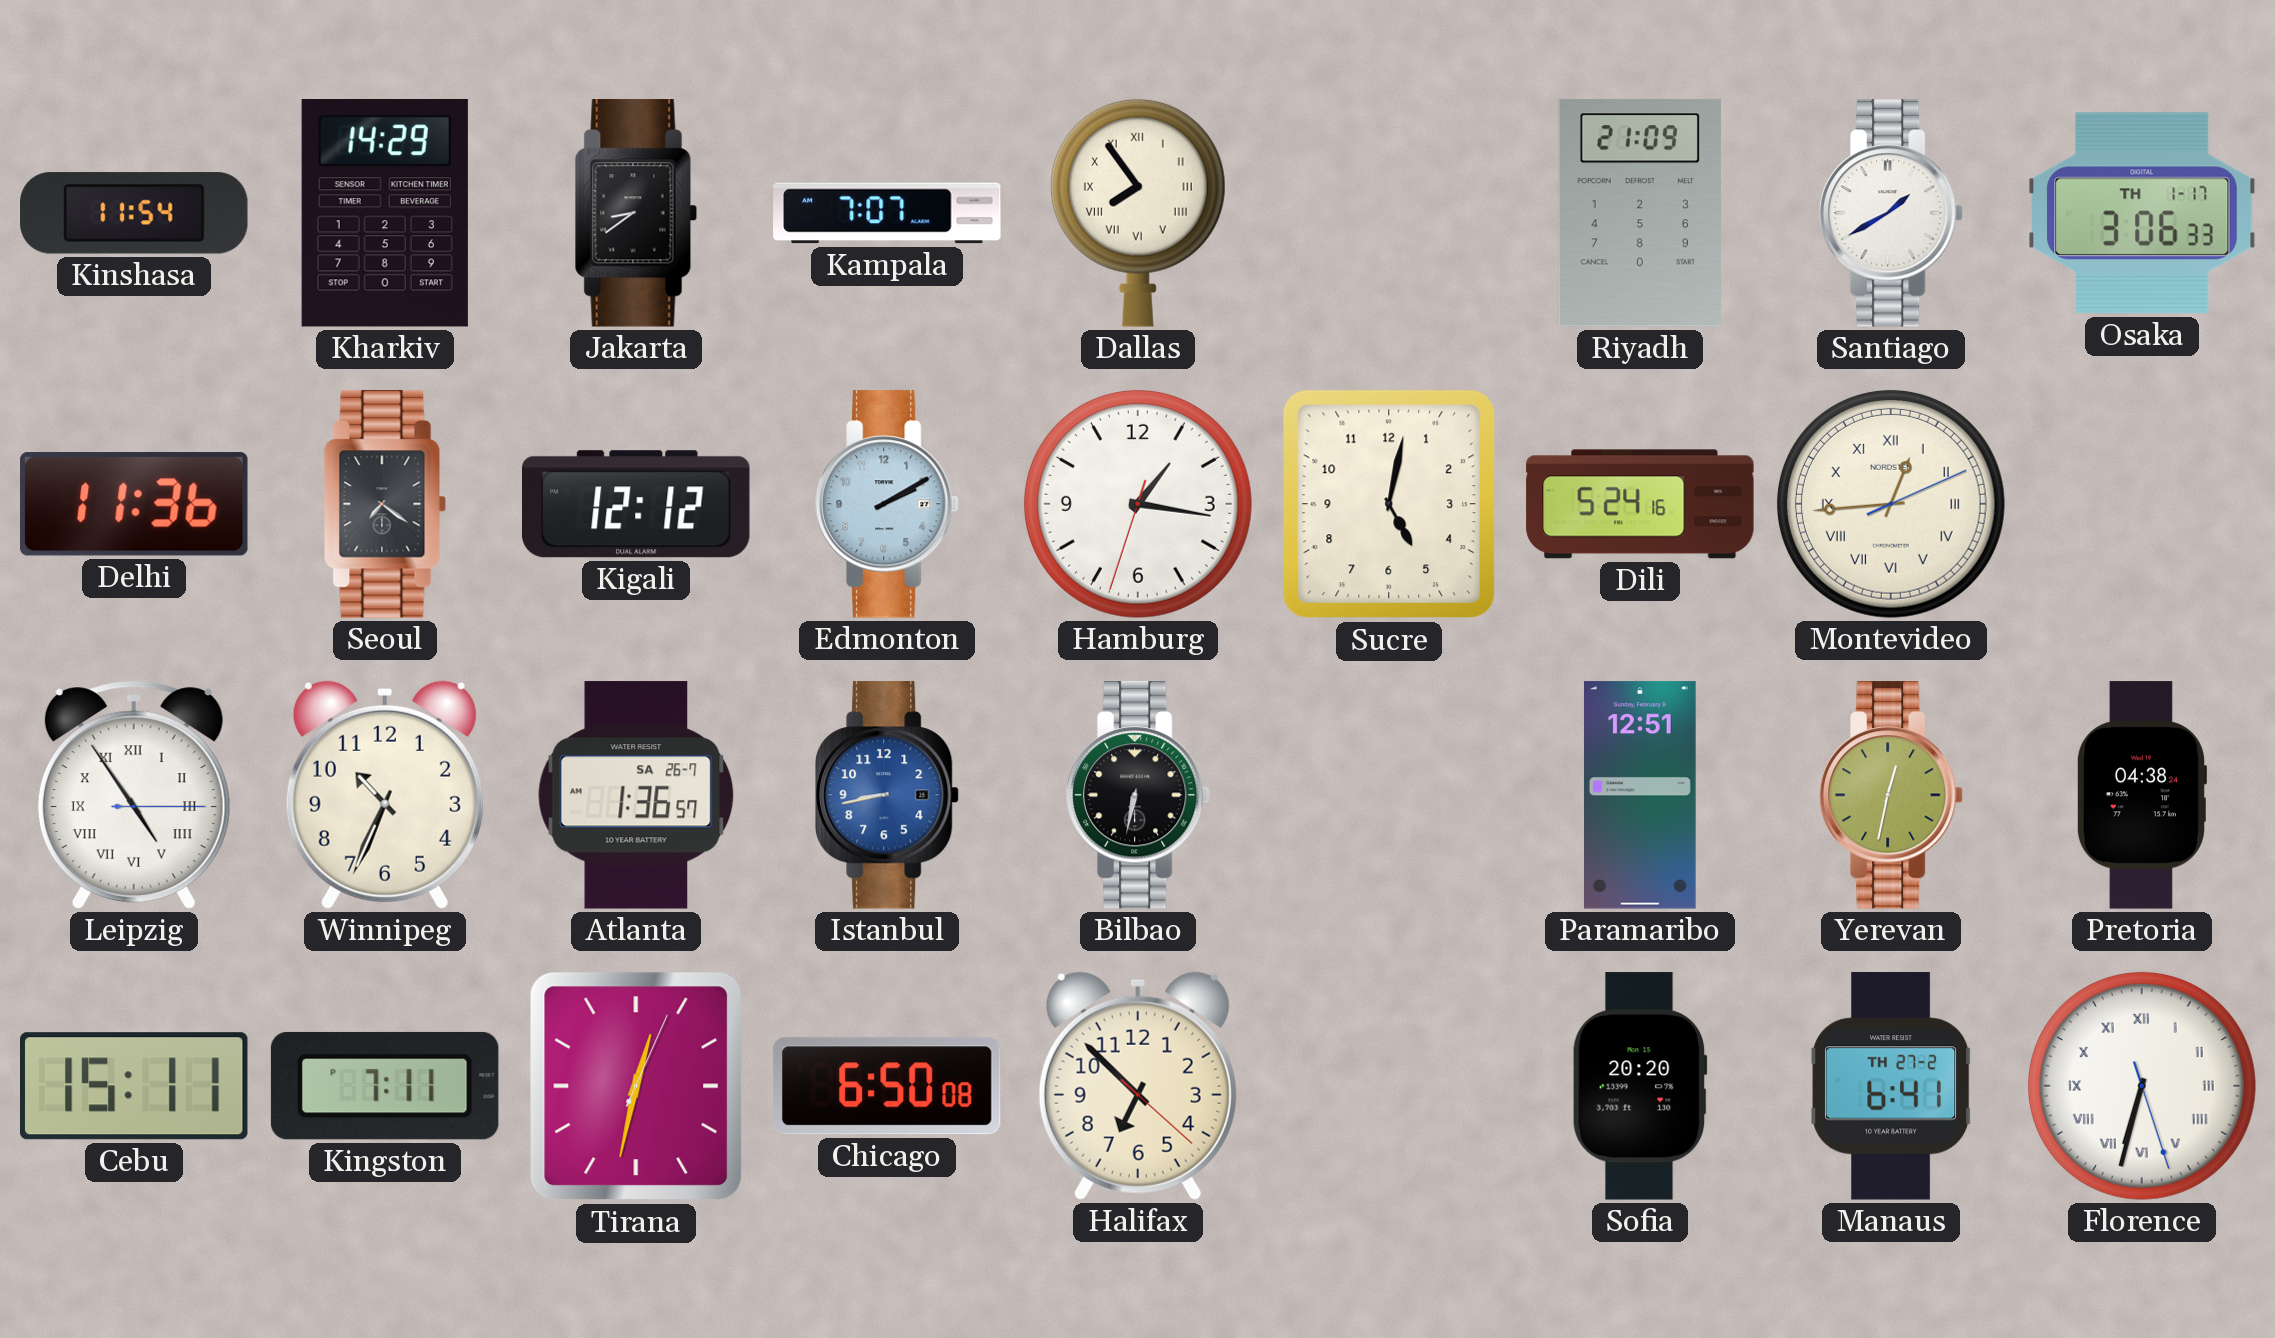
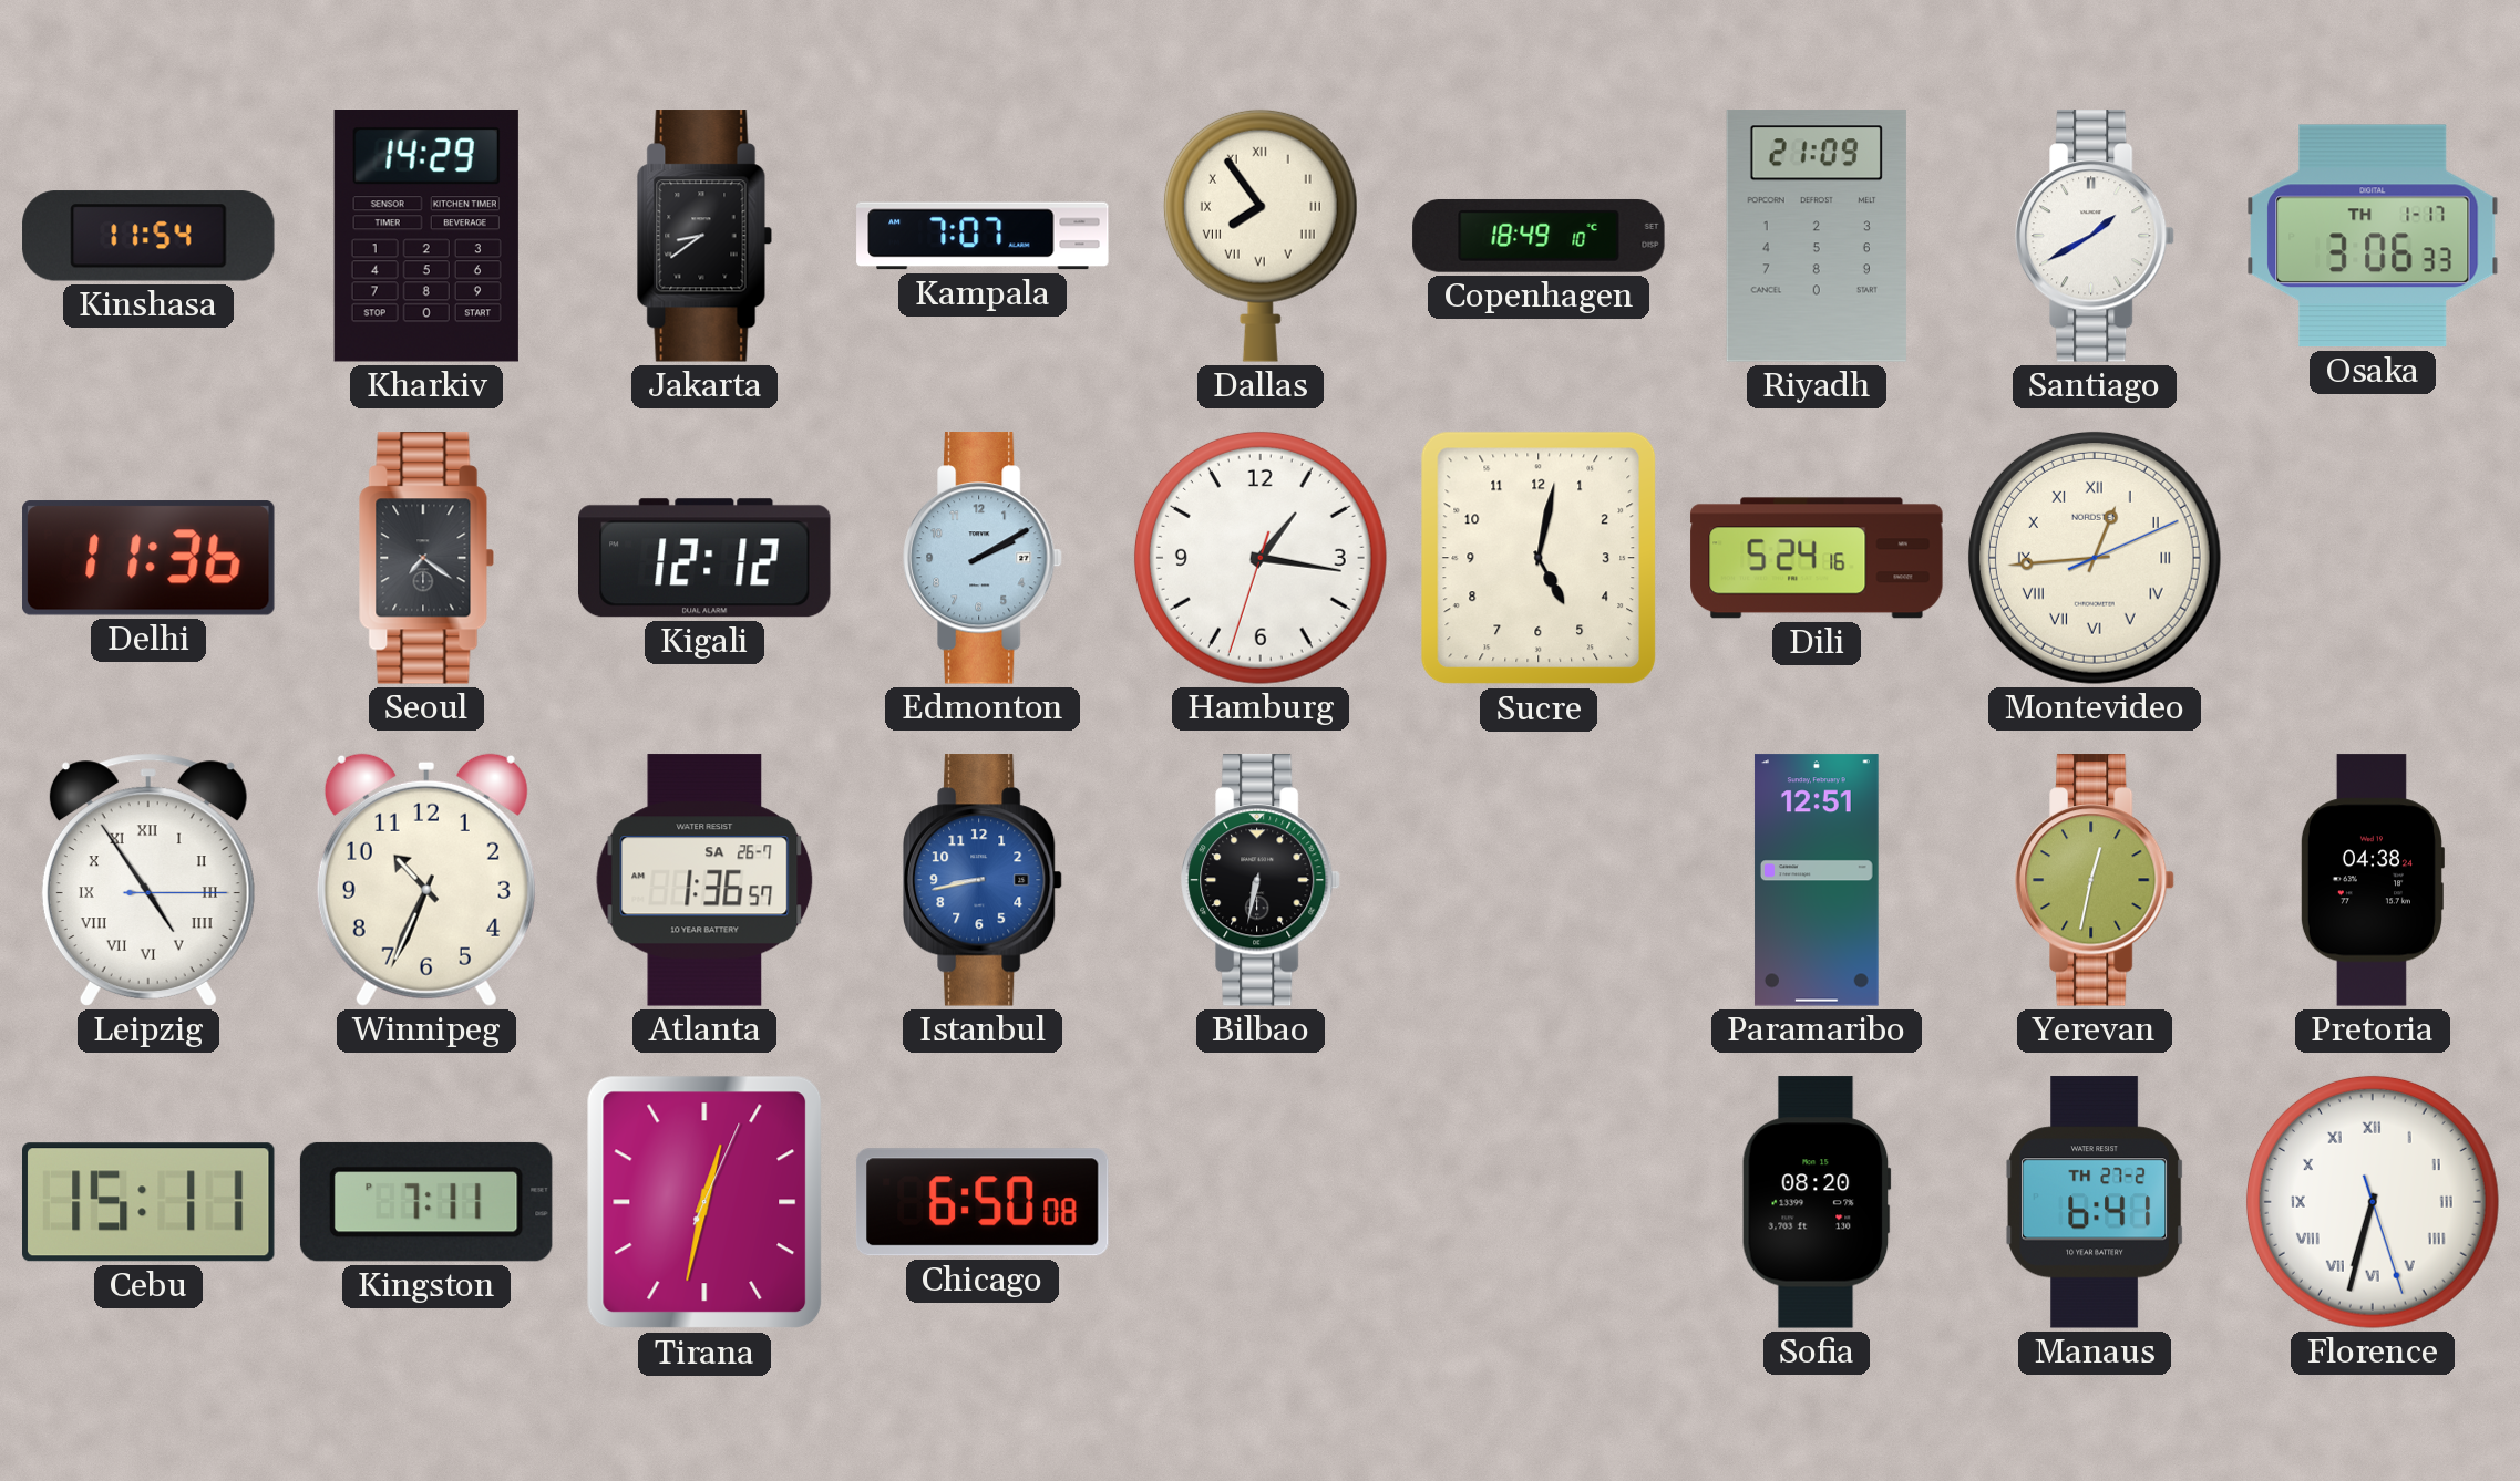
Copenhagen: none -> 18:49
Halifax: 6:52 -> none
Sofia: 20:20 -> 08:20
